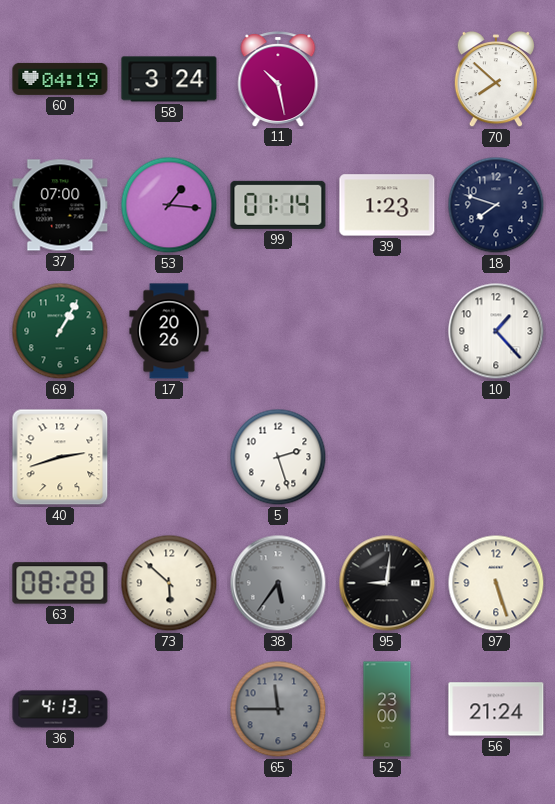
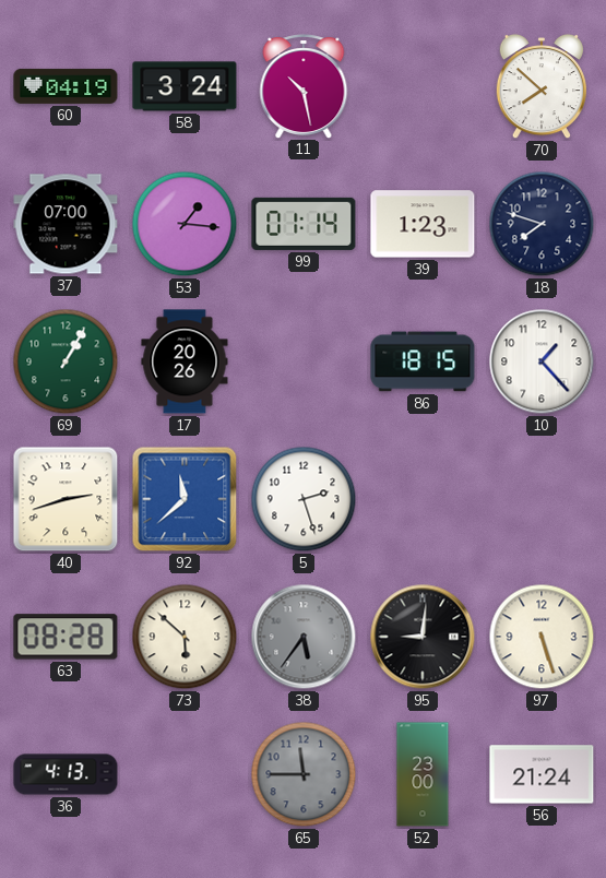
86: none -> 18:15
92: none -> 11:38
